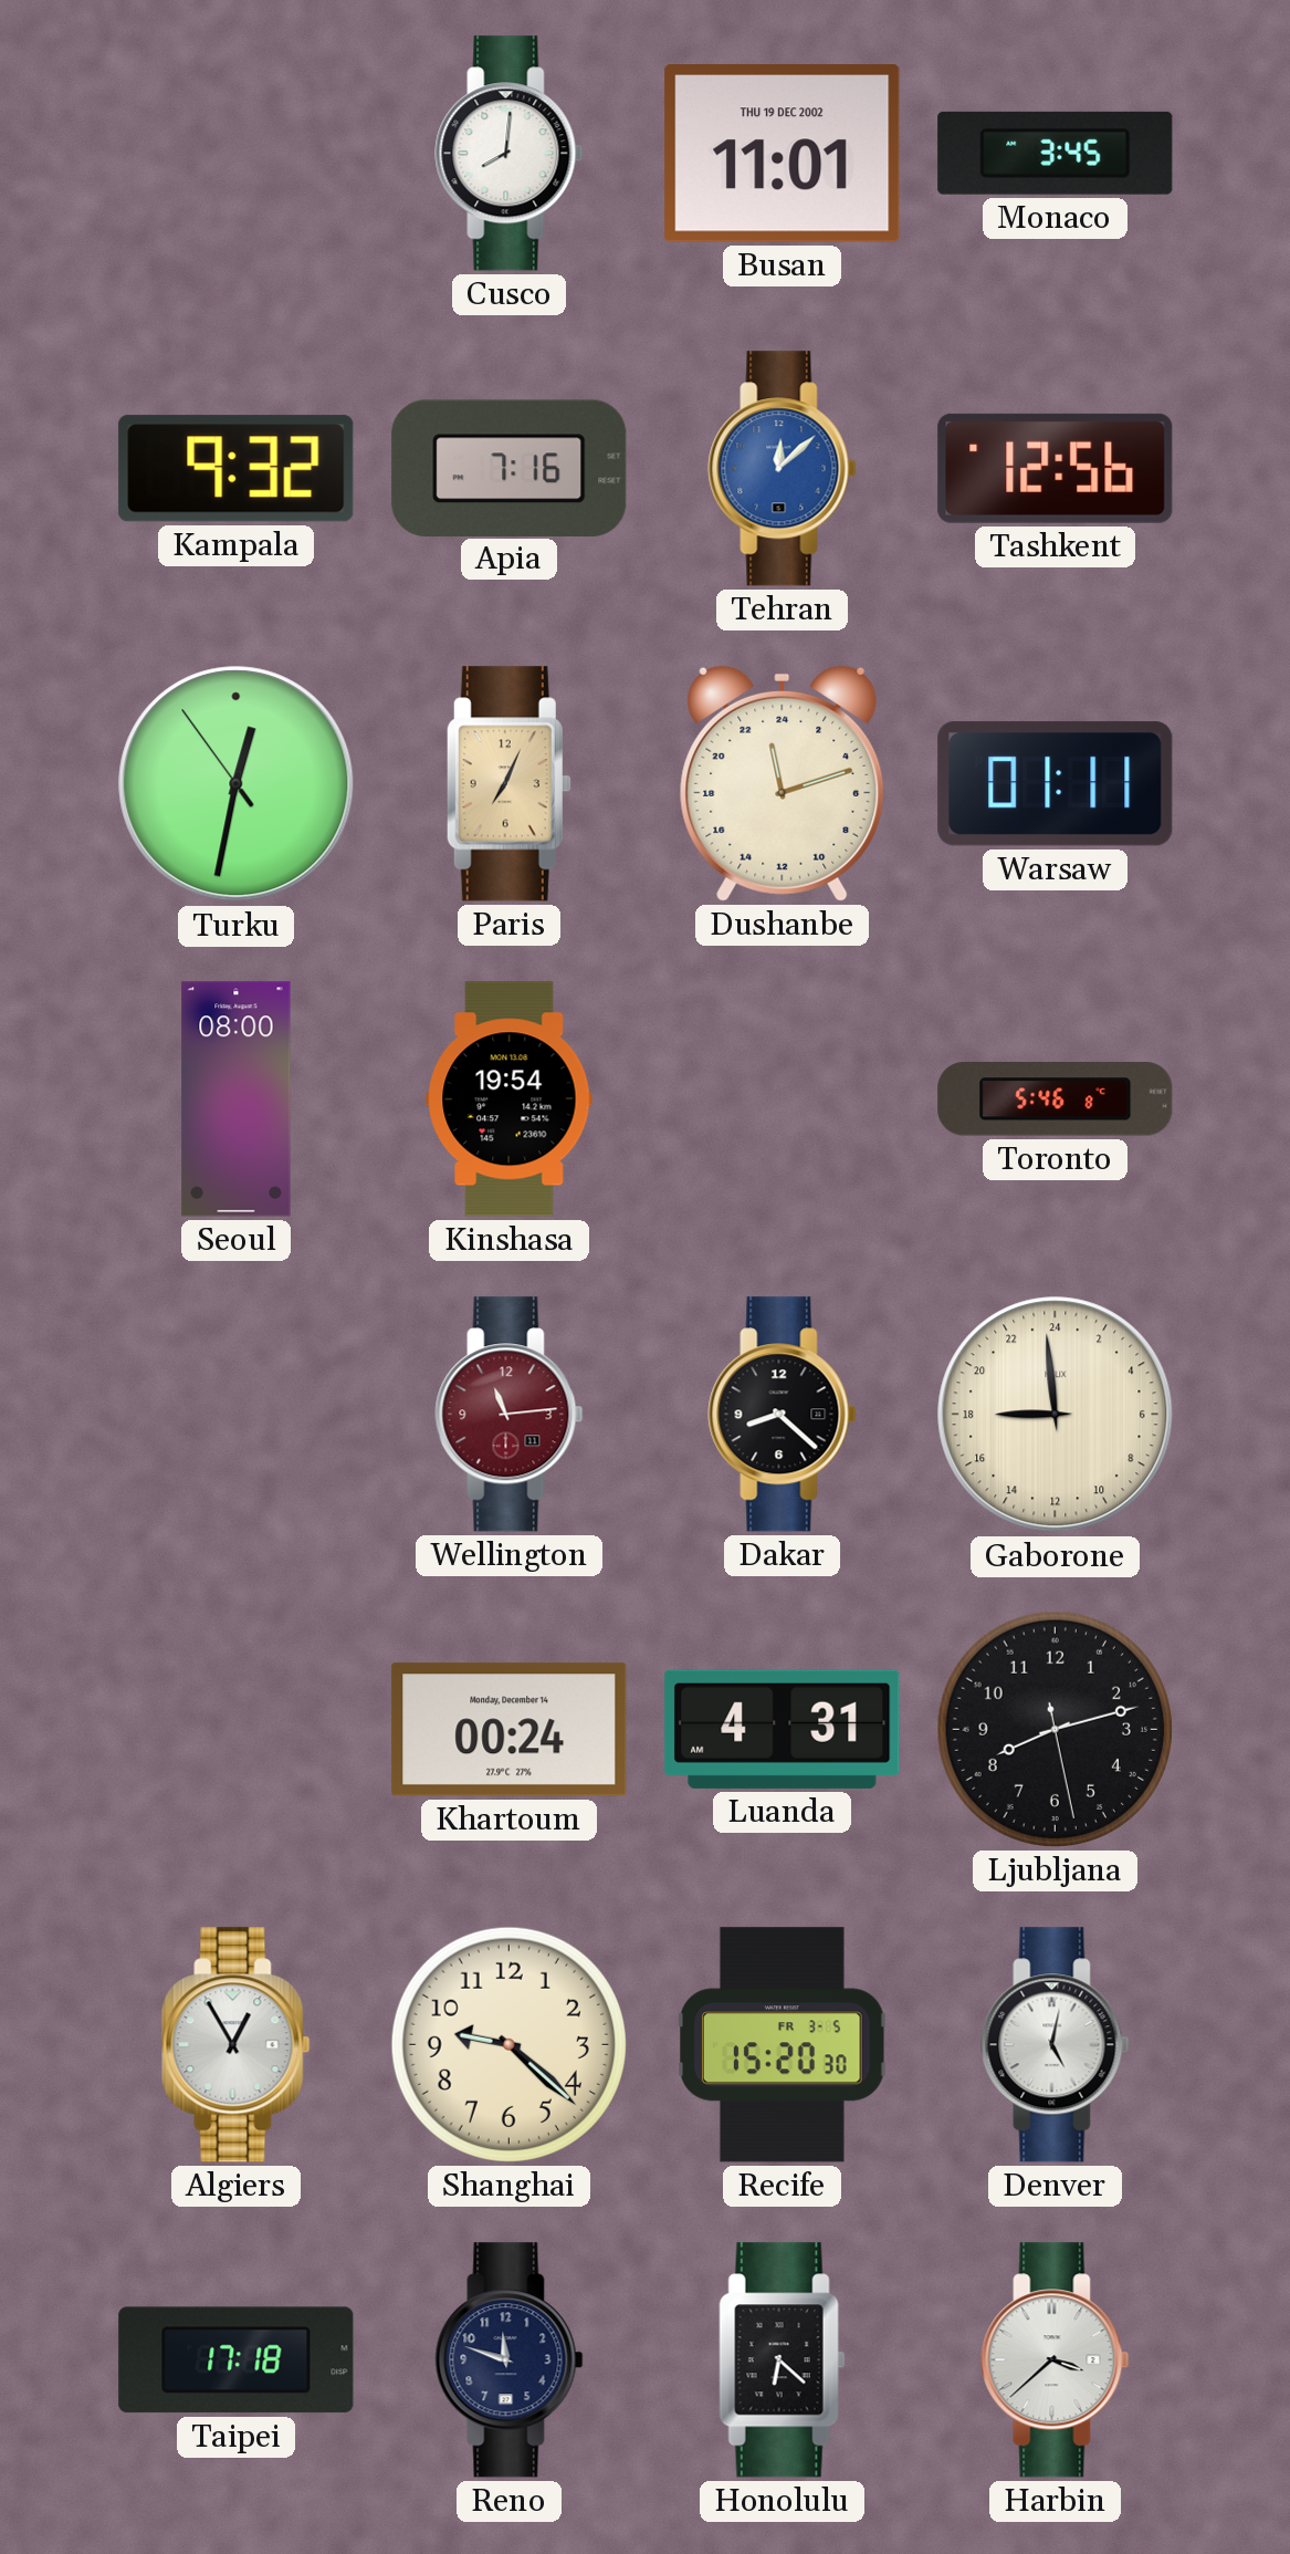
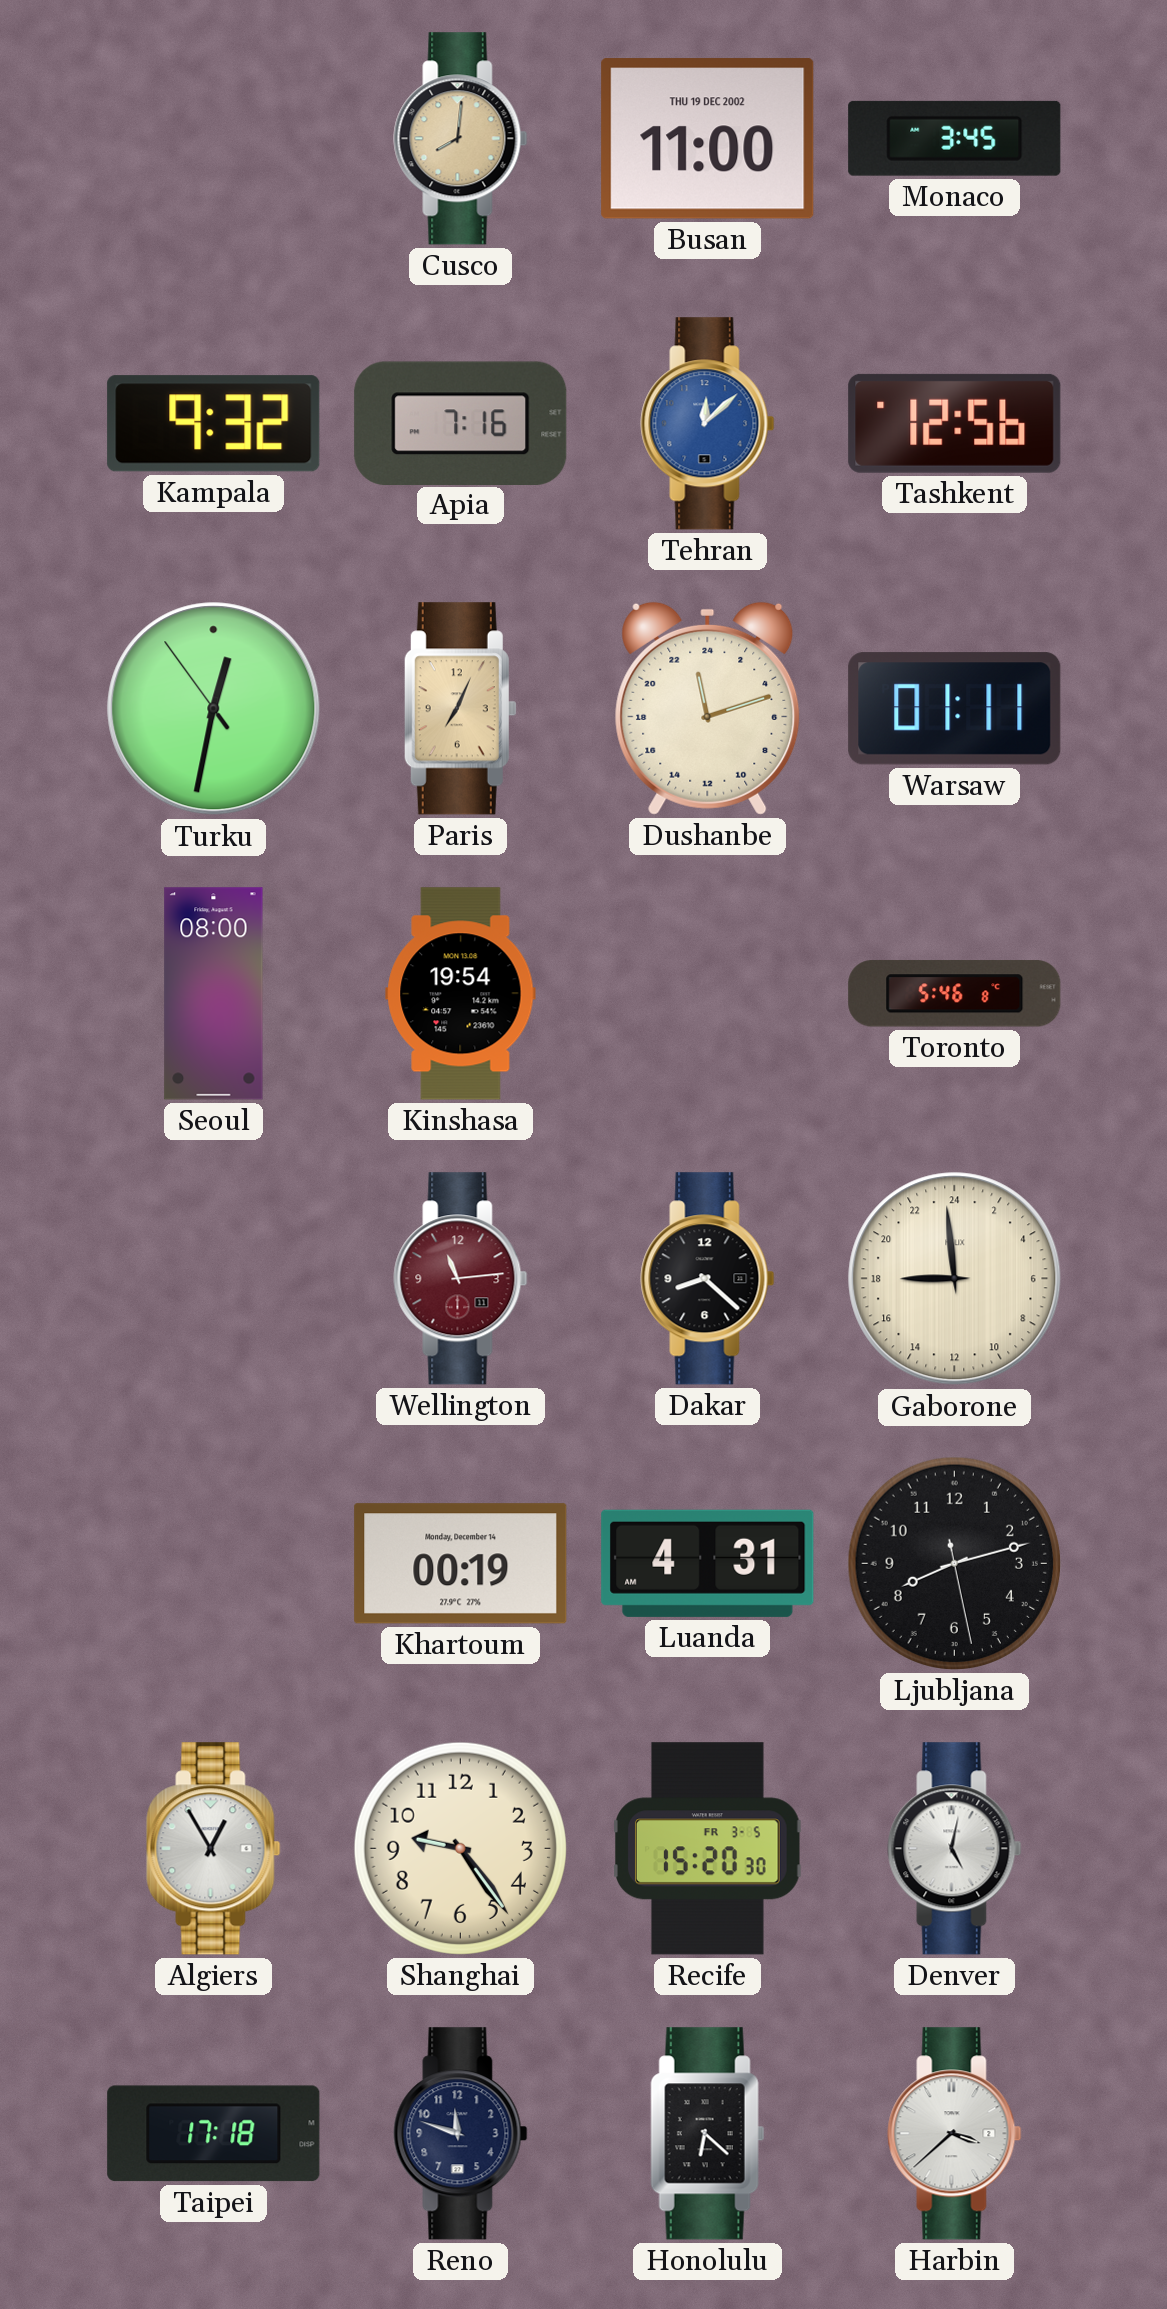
Cusco dial: white -> champagne
Busan: 11:01 -> 11:00
Khartoum: 00:24 -> 00:19
Shanghai: 9:22 -> 9:24
